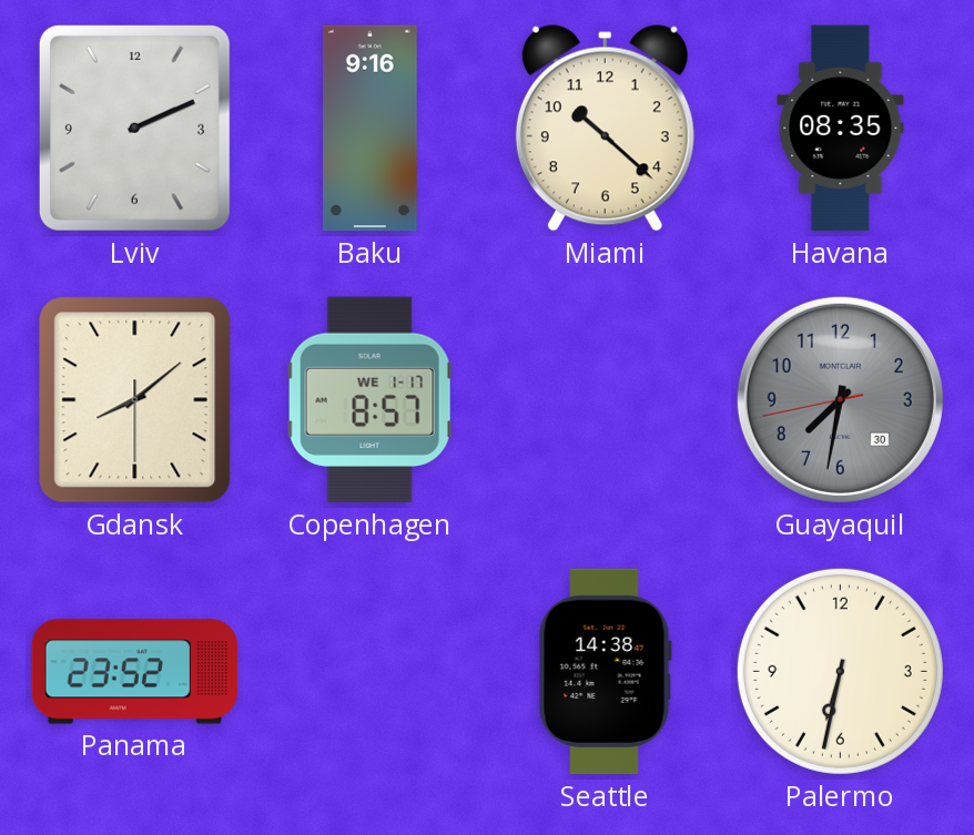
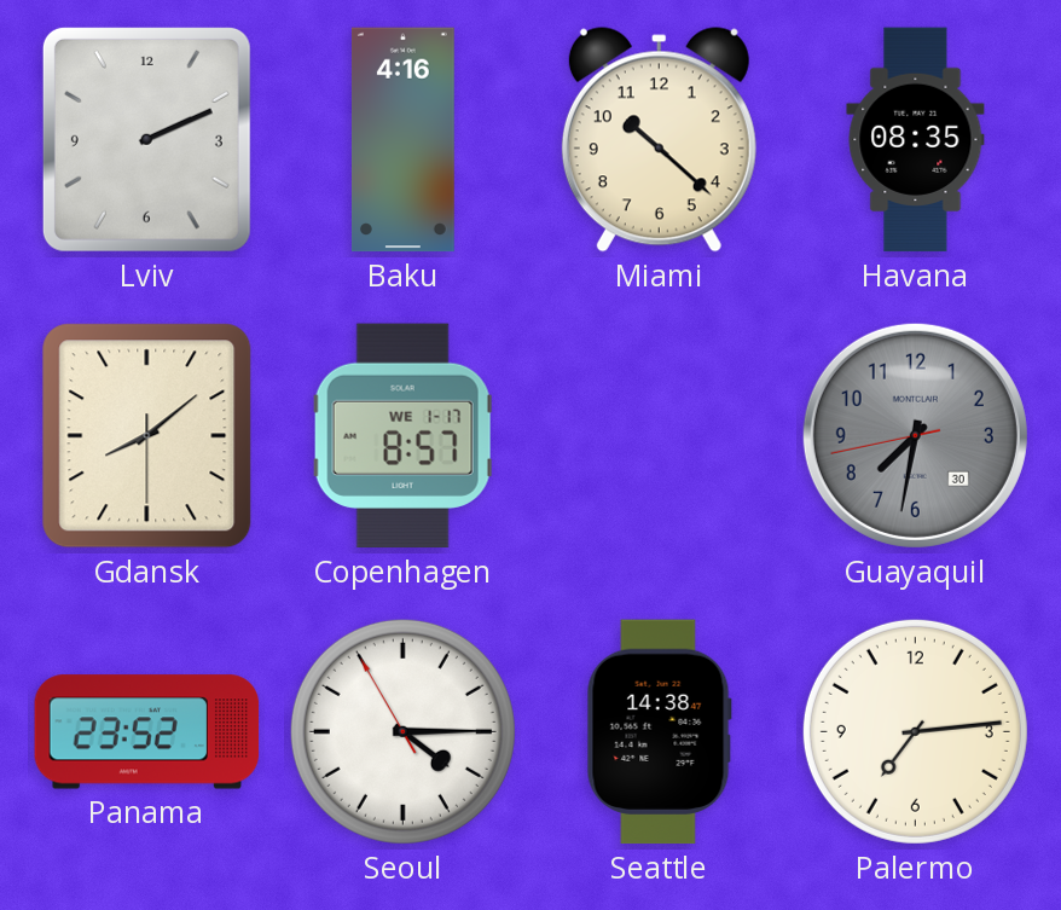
Baku: 9:16 -> 4:16
Seoul: none -> 4:14
Palermo: 6:32 -> 7:14
